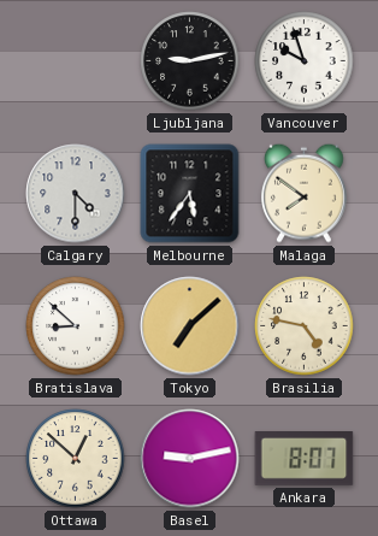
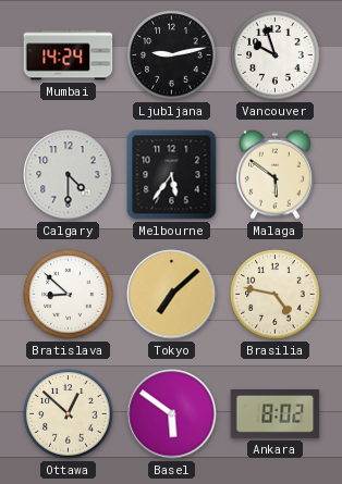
Mumbai: none -> 14:24
Malaga: 7:51 -> 5:51
Basel: 9:13 -> 5:51
Ankara: 8:07 -> 8:02
